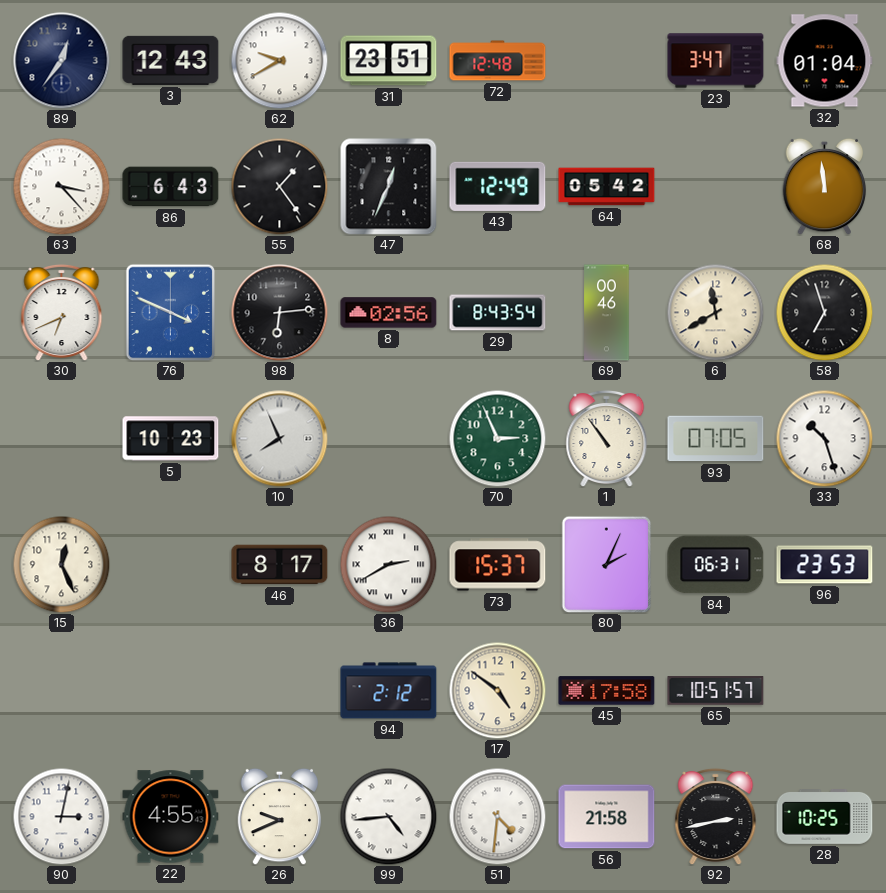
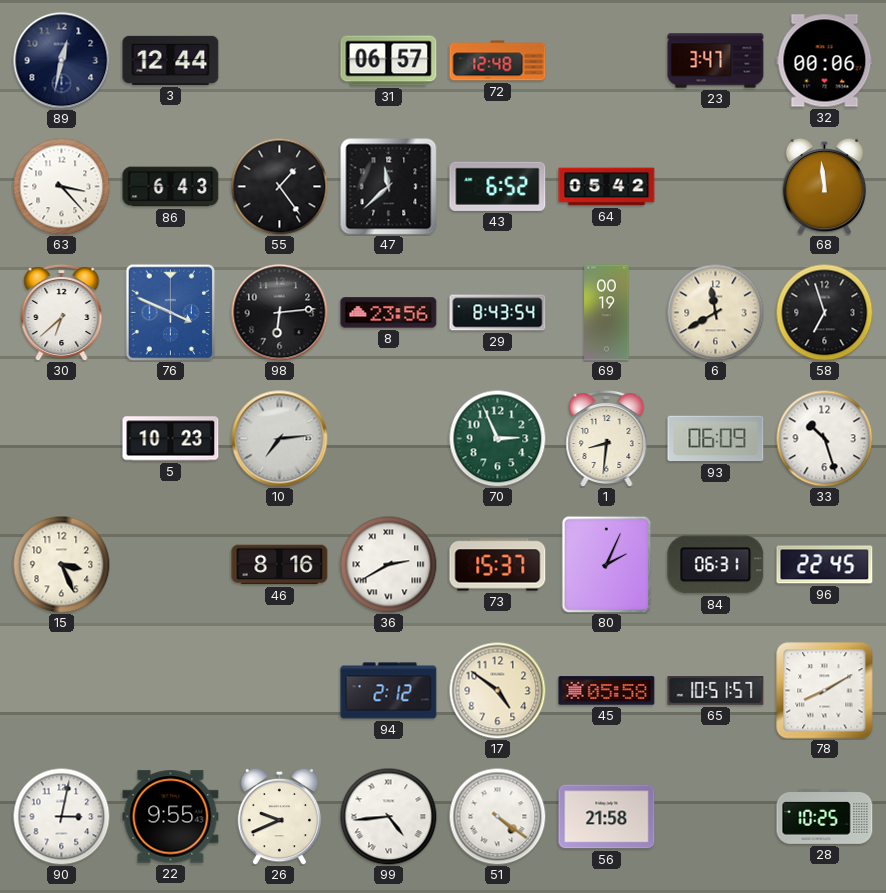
89: 12:36 -> 12:32
3: 12:43 -> 12:44
62: 9:40 -> none
31: 23:51 -> 06:57
32: 01:04 -> 00:06
47: 12:34 -> 11:38
43: 12:49 -> 6:52
30: 6:41 -> 6:38
8: 02:56 -> 23:56
69: 00:46 -> 00:19
10: 7:56 -> 7:14
1: 10:54 -> 8:31
93: 07:05 -> 06:09
15: 12:26 -> 3:26
46: 8:17 -> 8:16
96: 23:53 -> 22:45
45: 17:58 -> 05:58
78: none -> 8:10
22: 4:55 -> 9:55
51: 4:31 -> 4:21
92: 2:43 -> none
